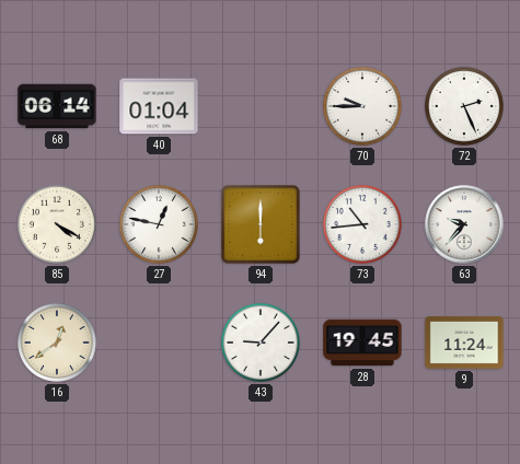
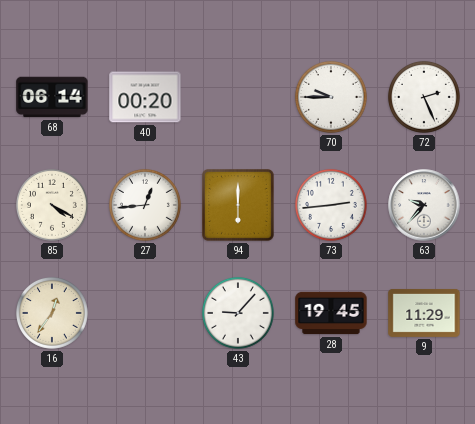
40: 01:04 -> 00:20
27: 12:47 -> 12:44
73: 10:44 -> 2:44
16: 12:39 -> 12:36
9: 11:24 -> 11:29
